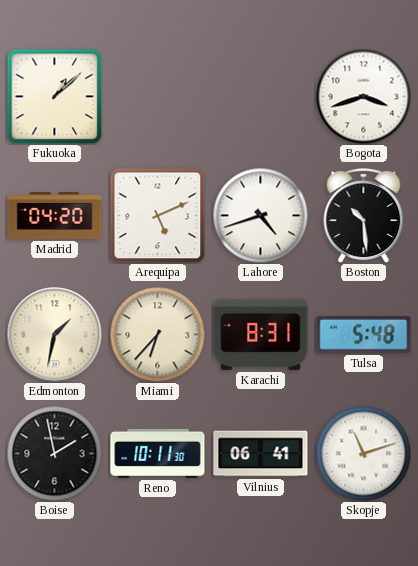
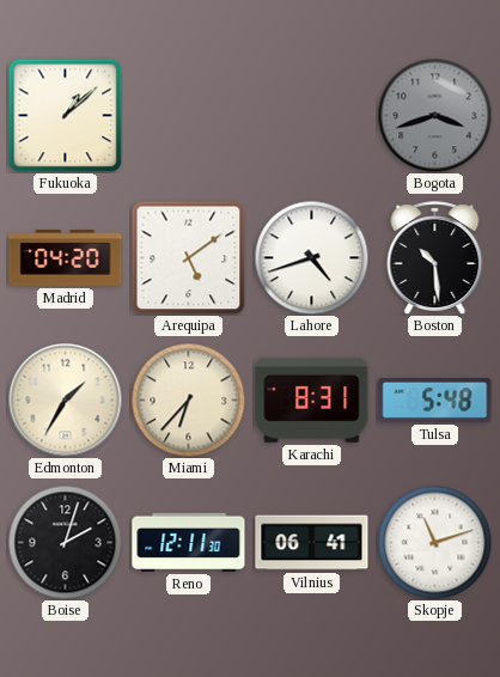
Bogota dial: white -> grey
Arequipa: 5:11 -> 5:09
Edmonton: 1:32 -> 1:35
Boise: 1:58 -> 2:03
Reno: 10:11 -> 12:11
